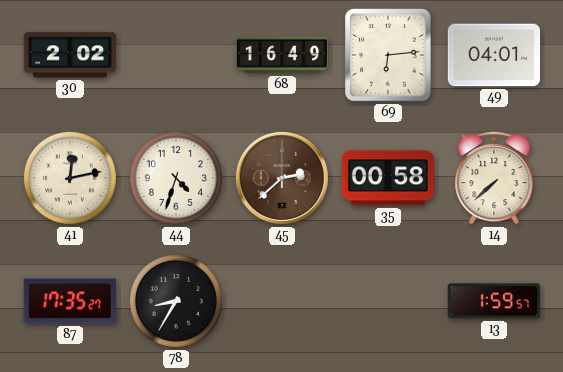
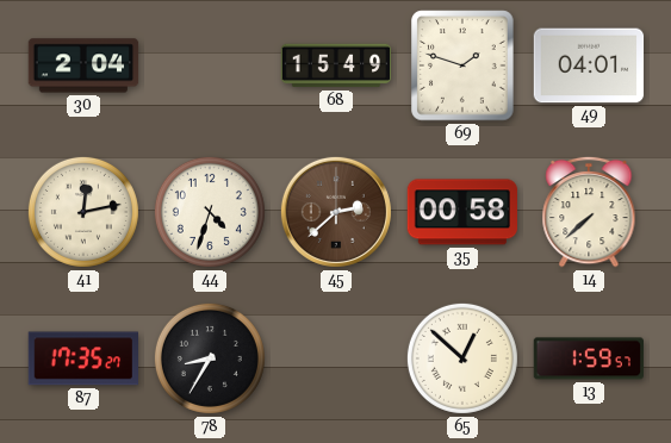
30: 2:02 -> 2:04
68: 16:49 -> 15:49
69: 6:14 -> 1:48
65: none -> 12:52
